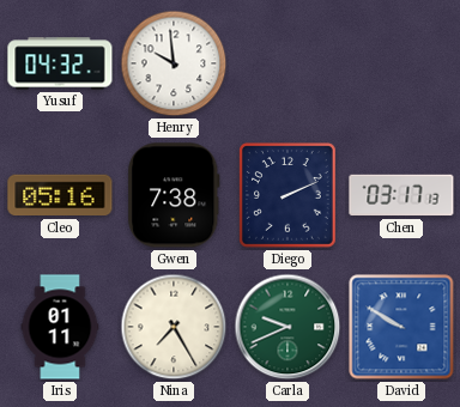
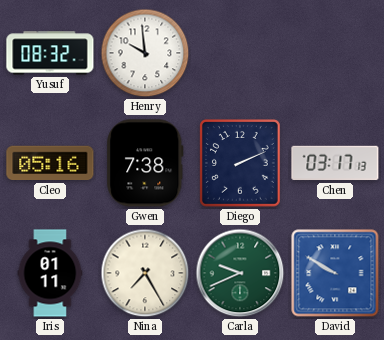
Yusuf: 04:32 -> 08:32
